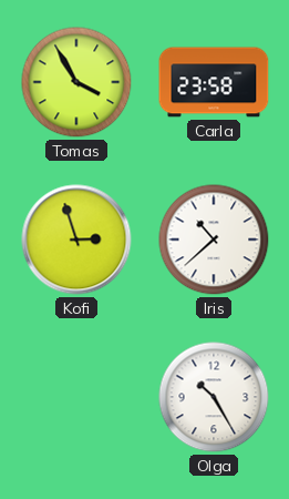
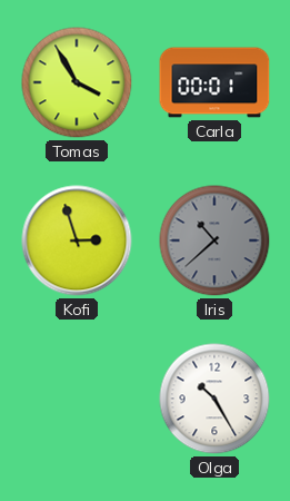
Carla: 23:58 -> 00:01
Iris dial: white -> grey
